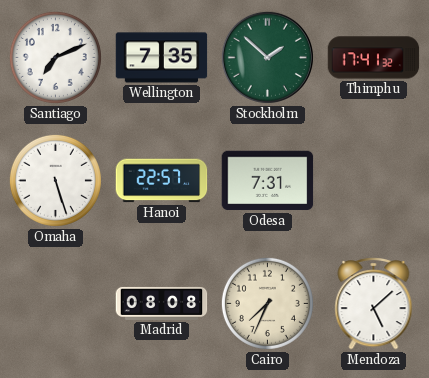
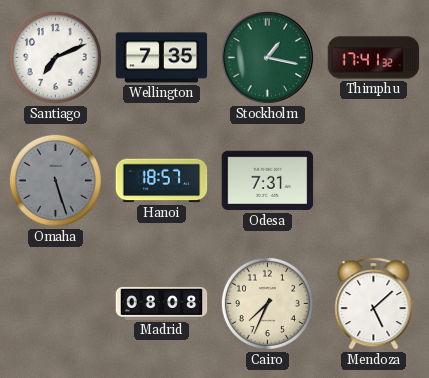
Stockholm: 1:52 -> 1:17
Omaha dial: white -> grey
Hanoi: 22:57 -> 18:57
